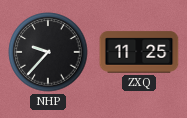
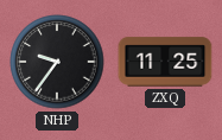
NHP: 9:37 -> 9:36
